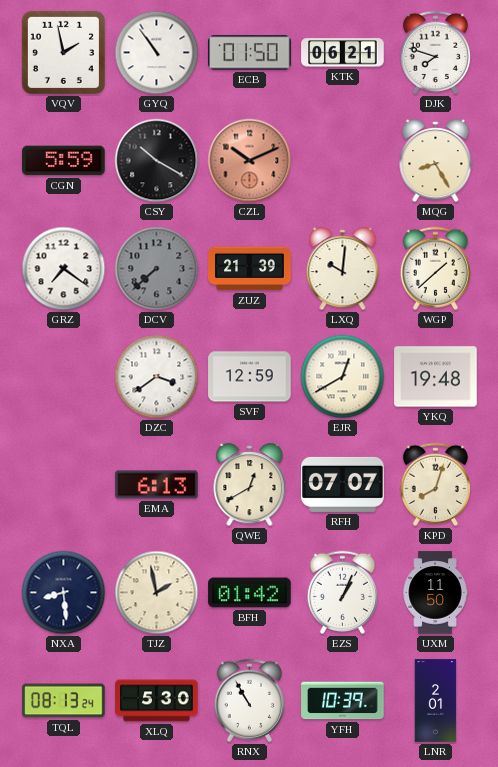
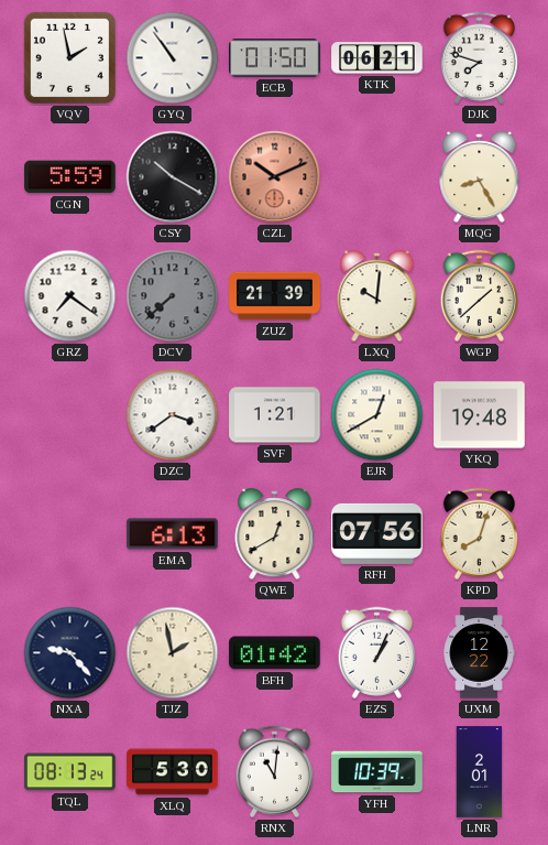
SVF: 12:59 -> 1:21
RFH: 07:07 -> 07:56
NXA: 8:29 -> 9:23
UXM: 11:50 -> 12:22
RNX: 10:55 -> 11:01
